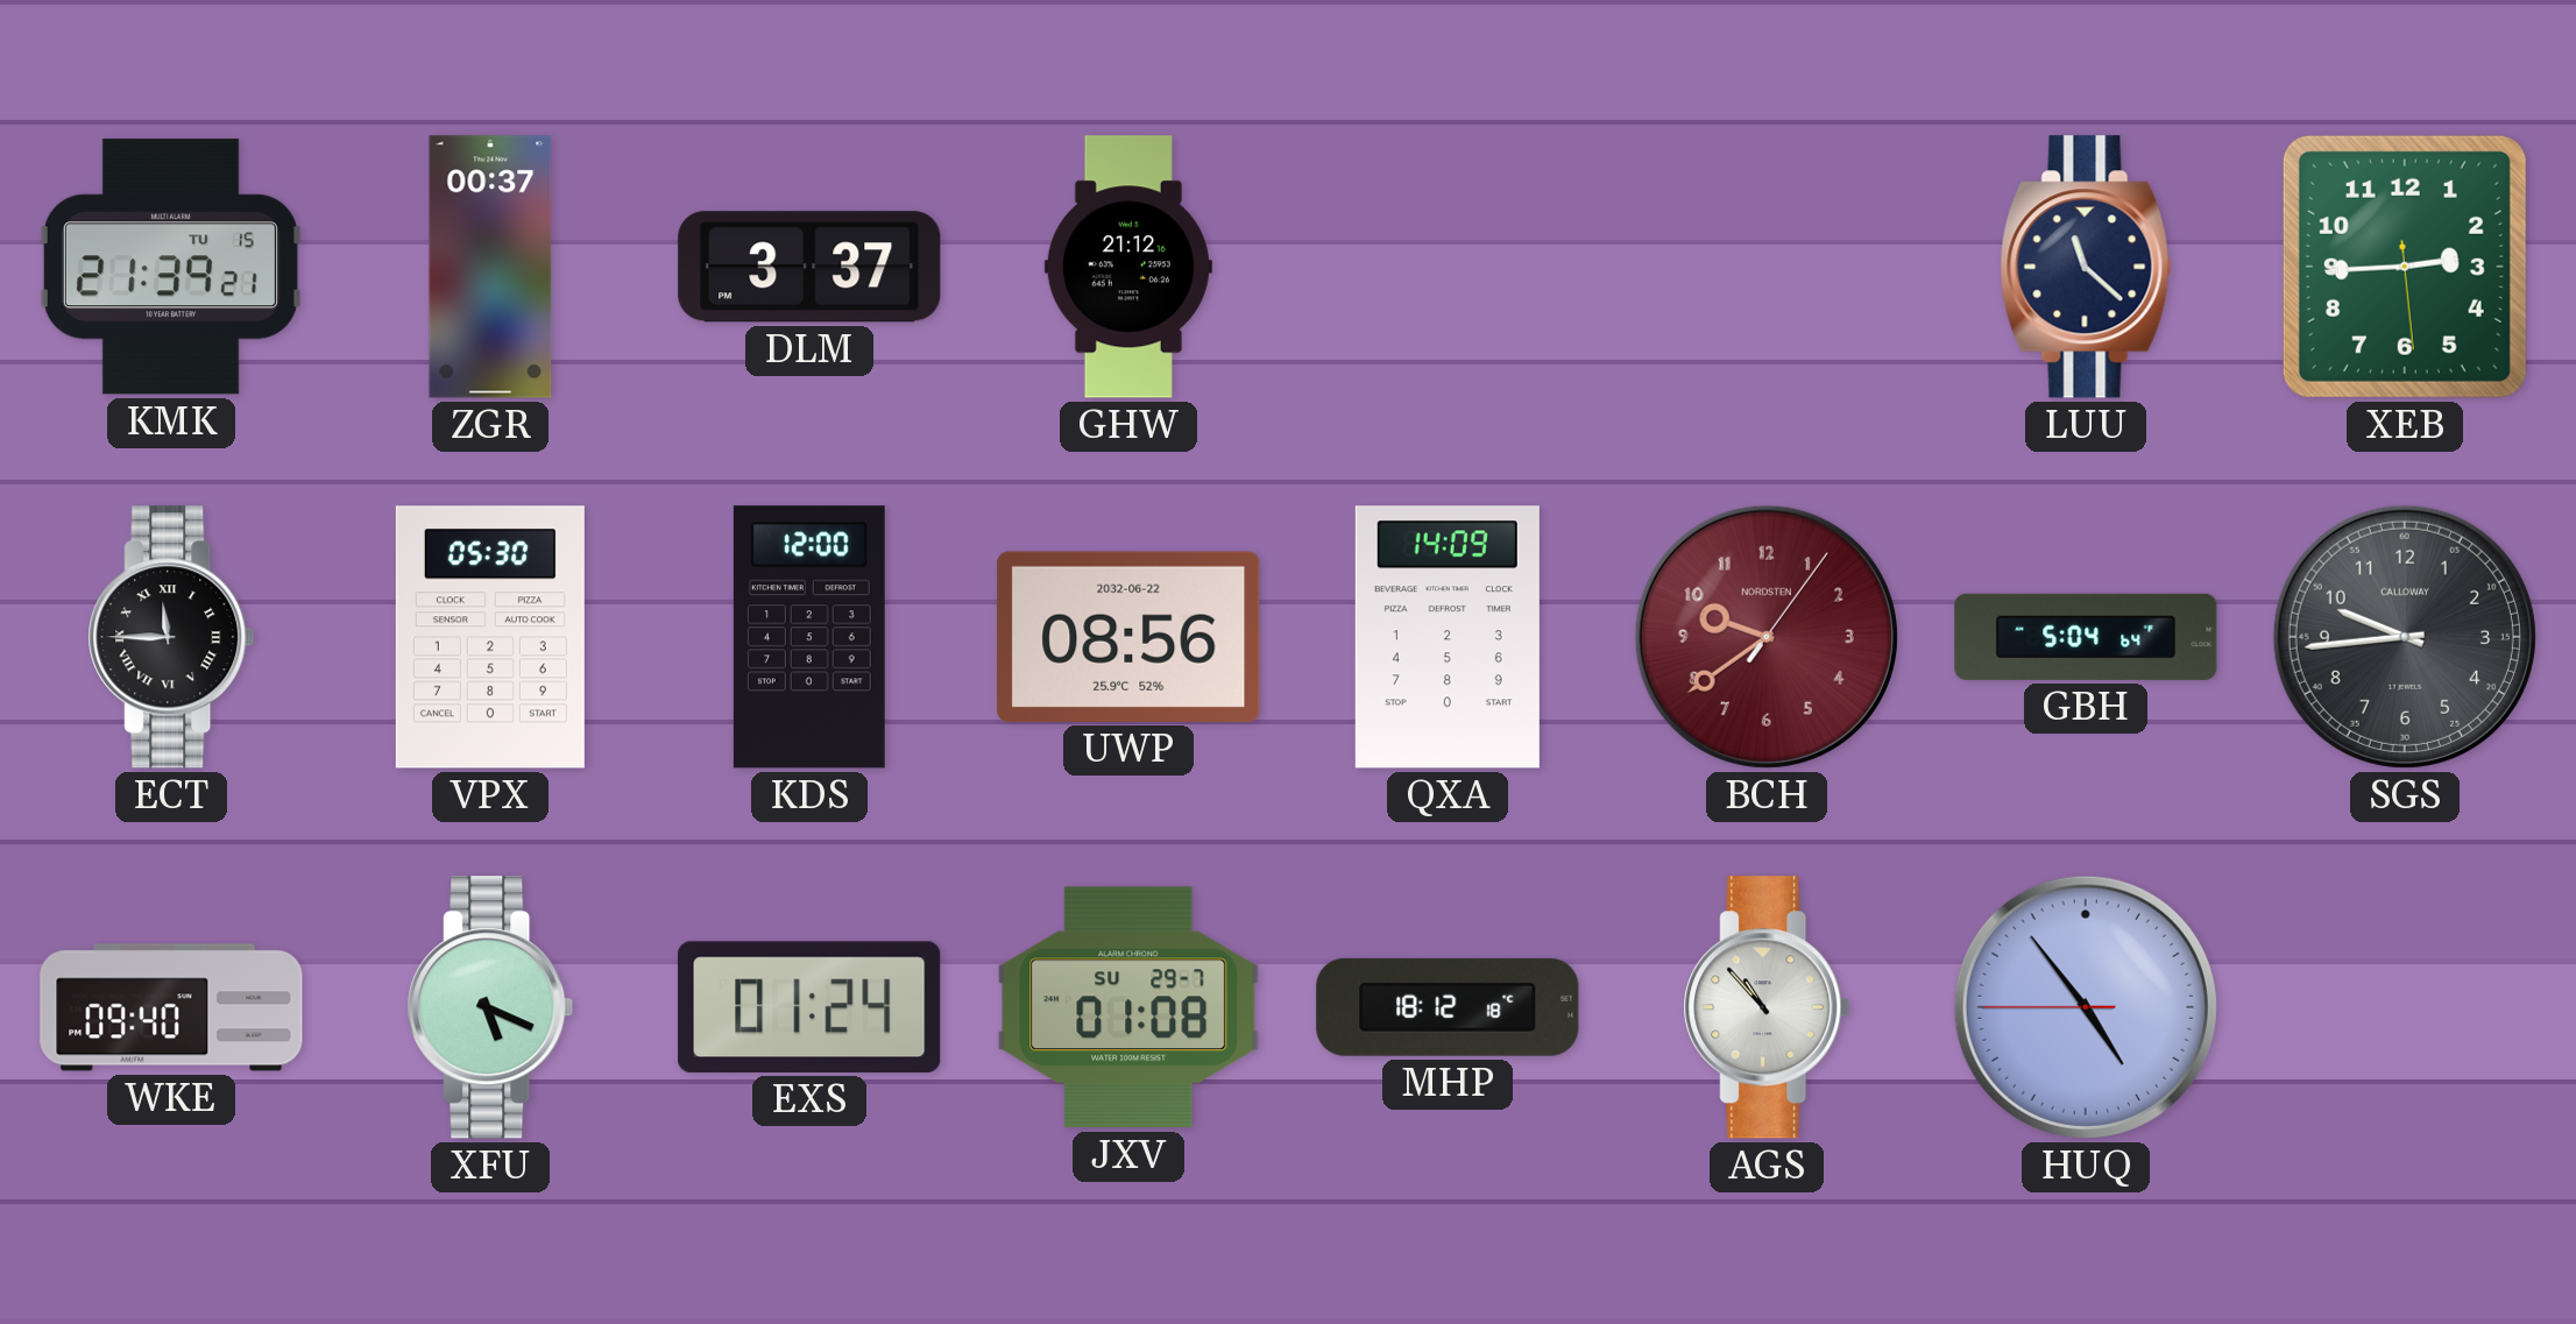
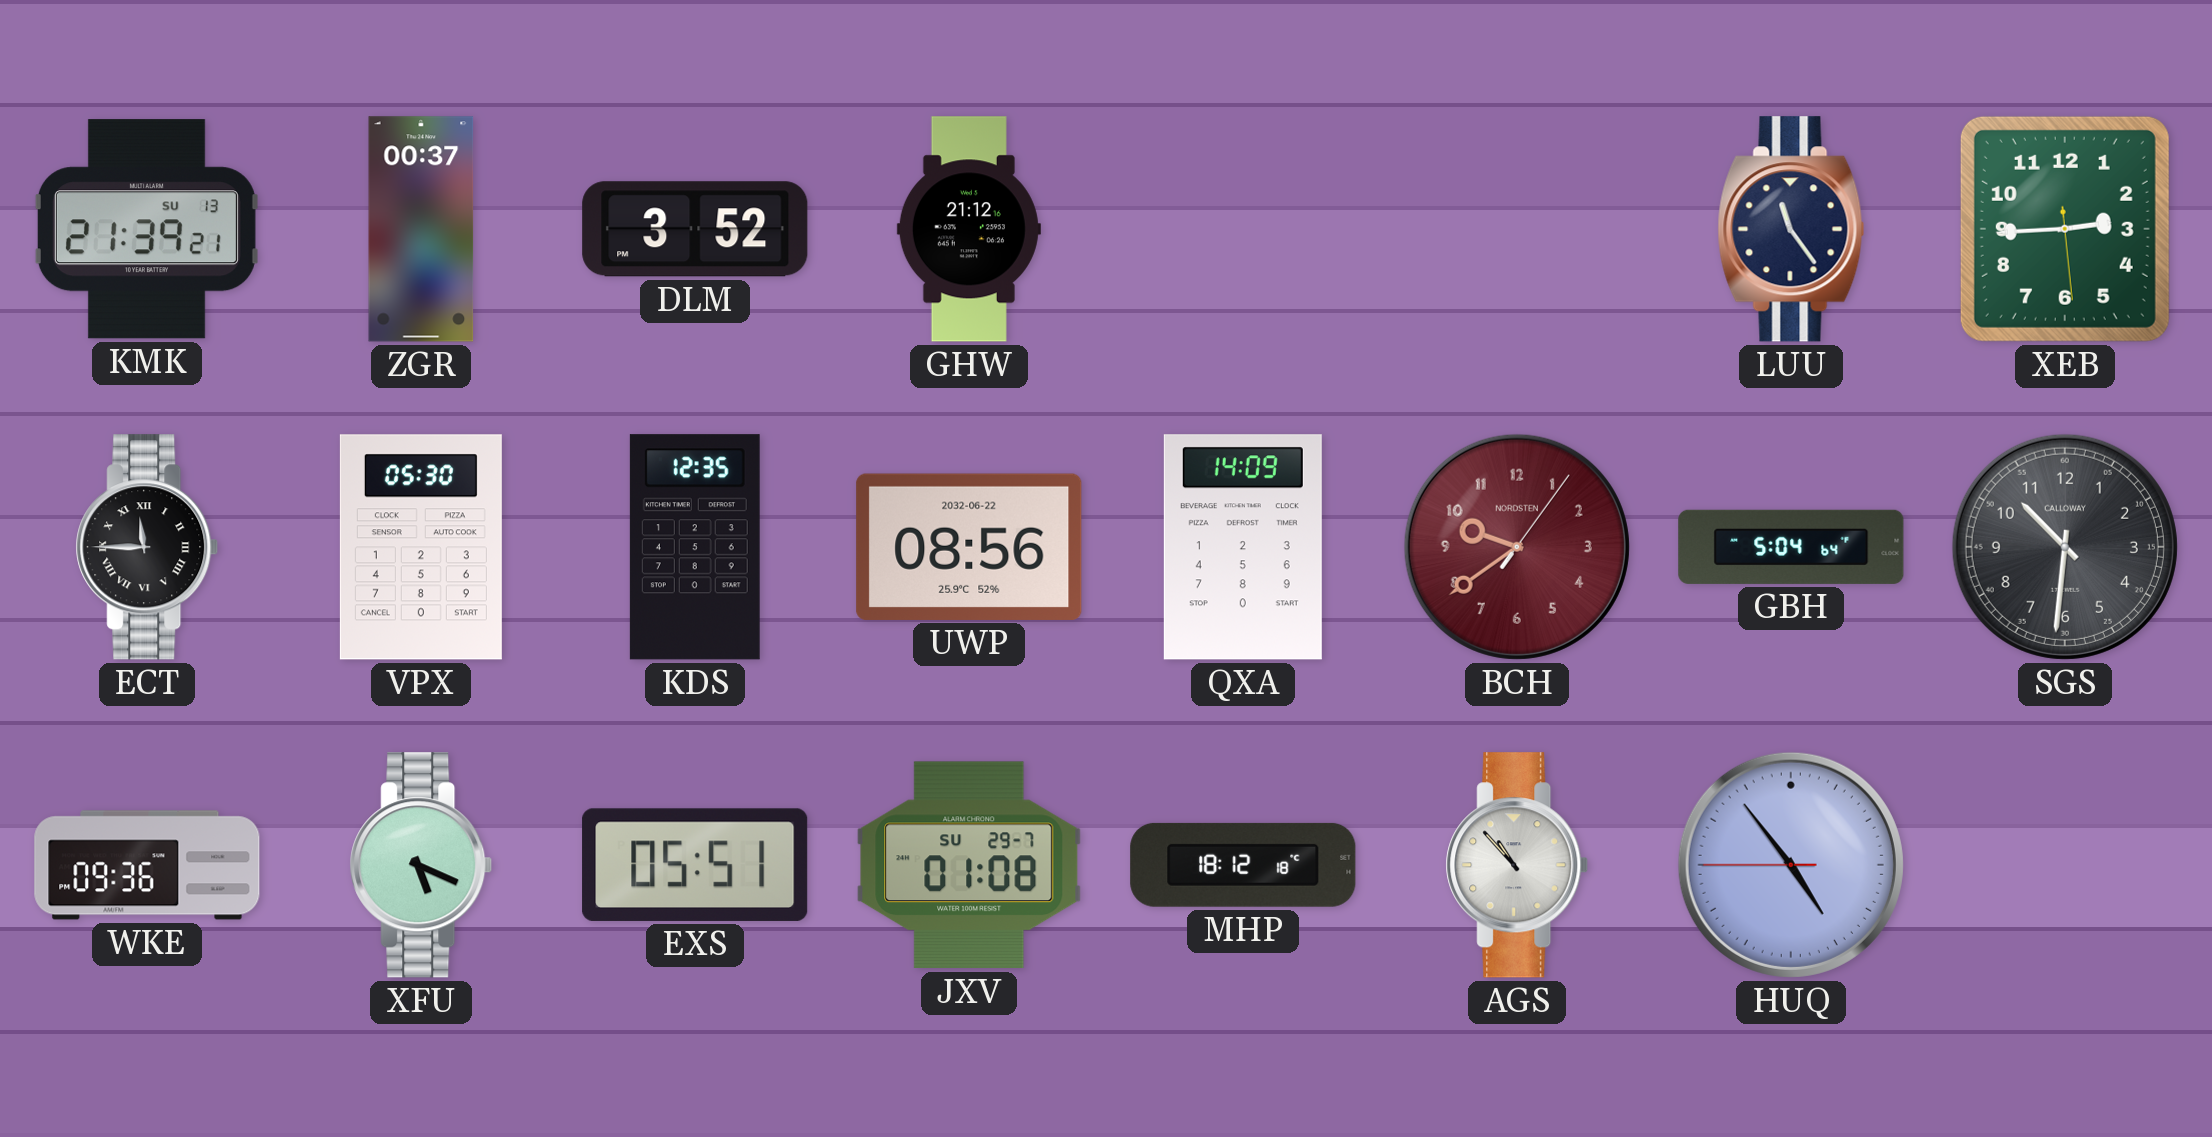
KMK date: TU 15 -> SU 13
DLM: 3:37 -> 3:52
LUU: 11:22 -> 11:24
KDS: 12:00 -> 12:35
SGS: 9:44 -> 10:31
WKE: 09:40 -> 09:36
EXS: 01:24 -> 05:51
